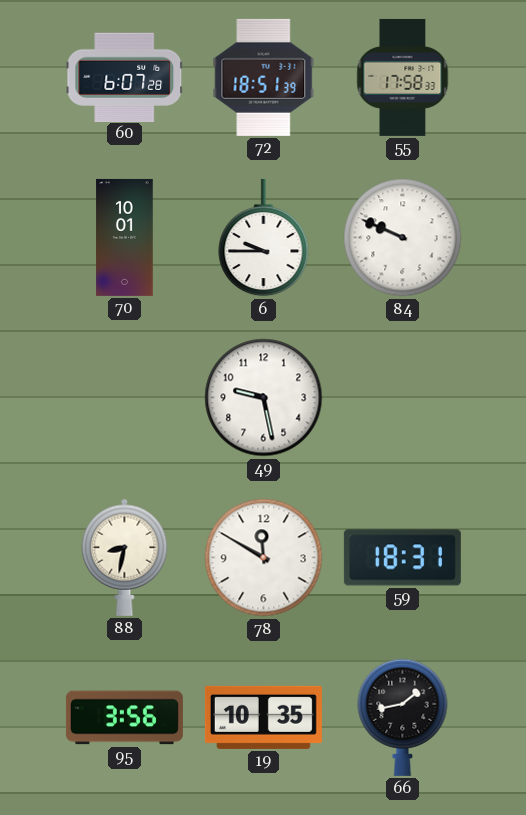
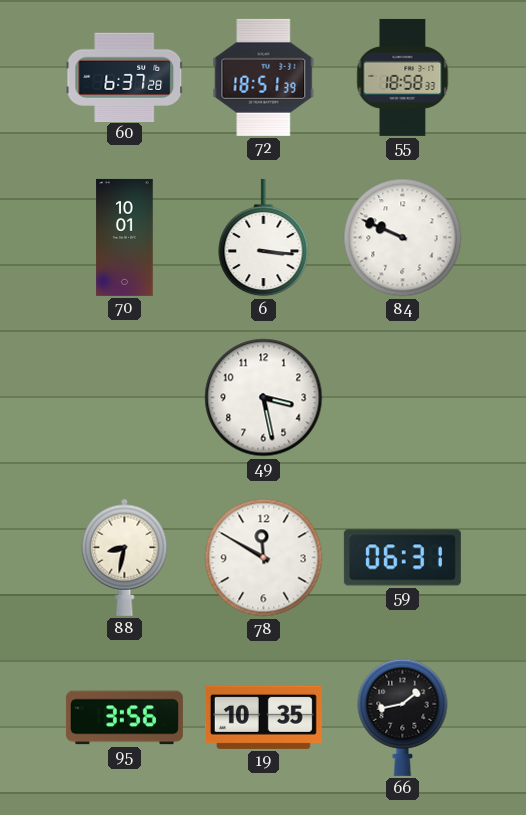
60: 6:07 -> 6:37
55: 17:58 -> 18:58
6: 9:45 -> 3:16
49: 9:28 -> 3:28
59: 18:31 -> 06:31
